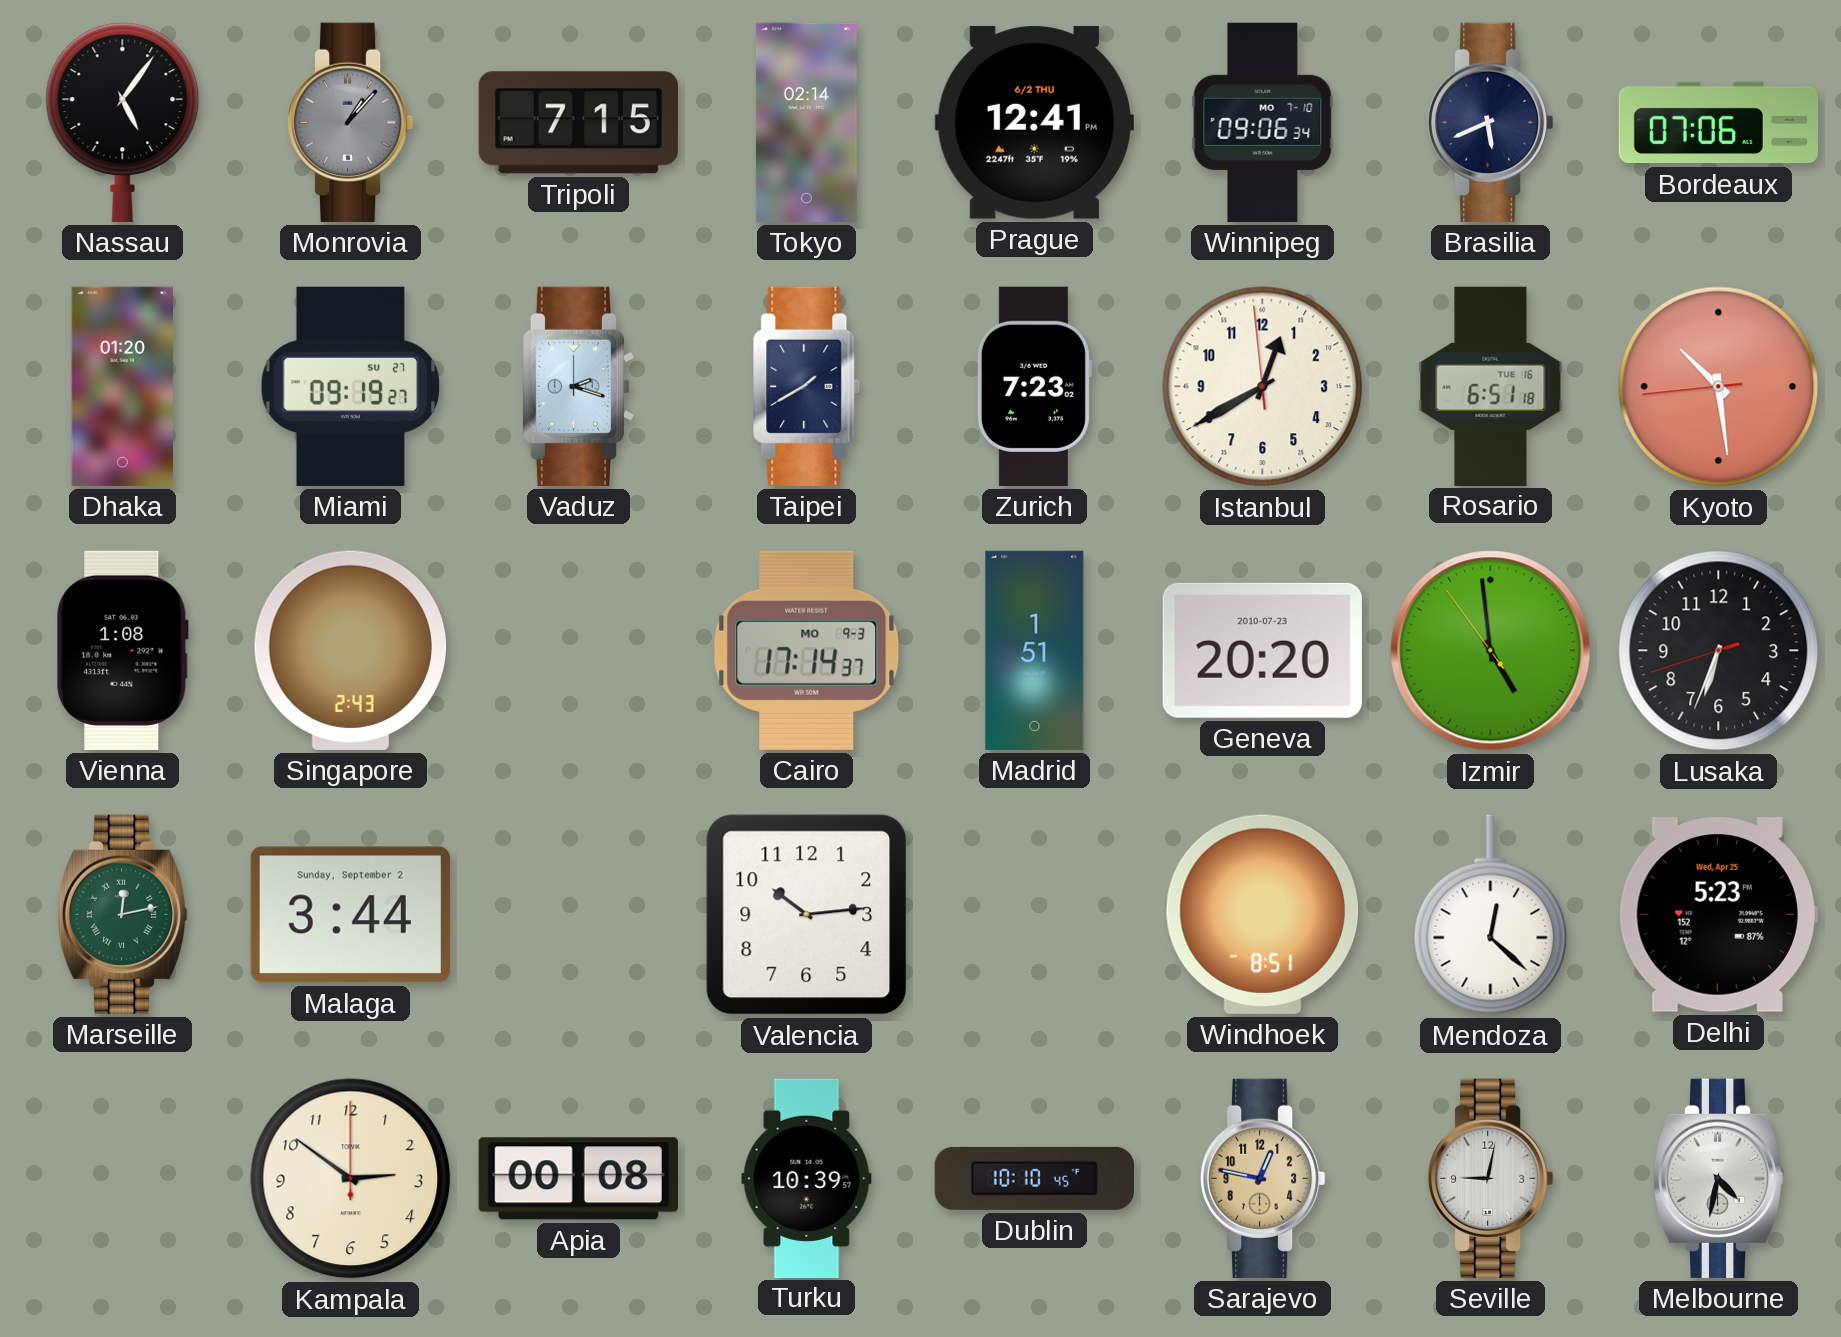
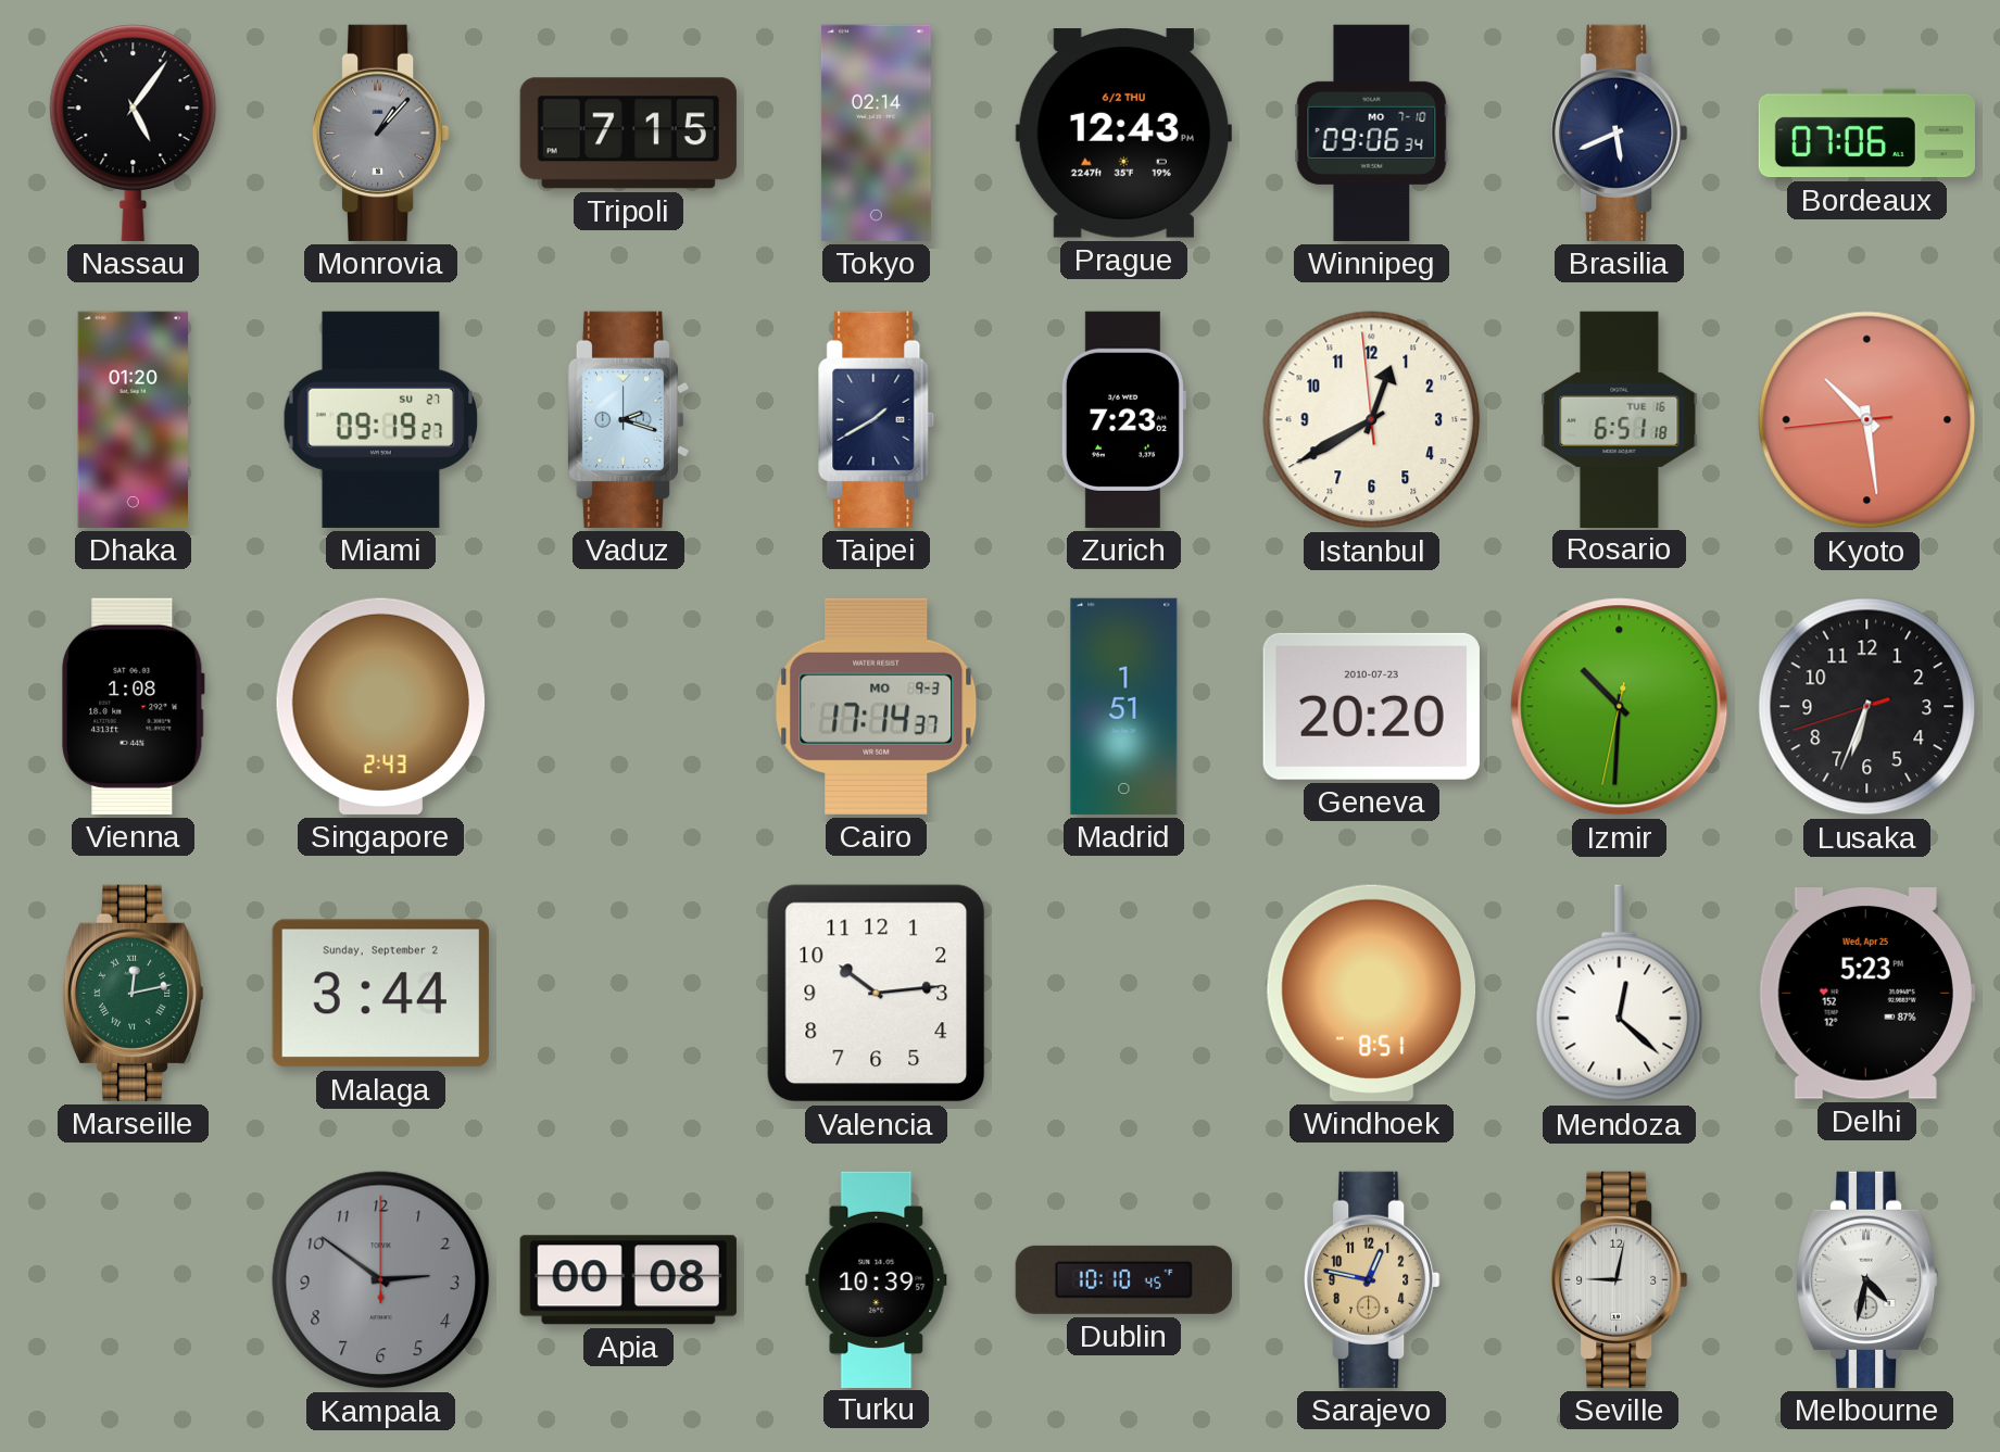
Prague: 12:41 -> 12:43
Izmir: 4:58 -> 10:30
Kampala dial: cream -> grey
